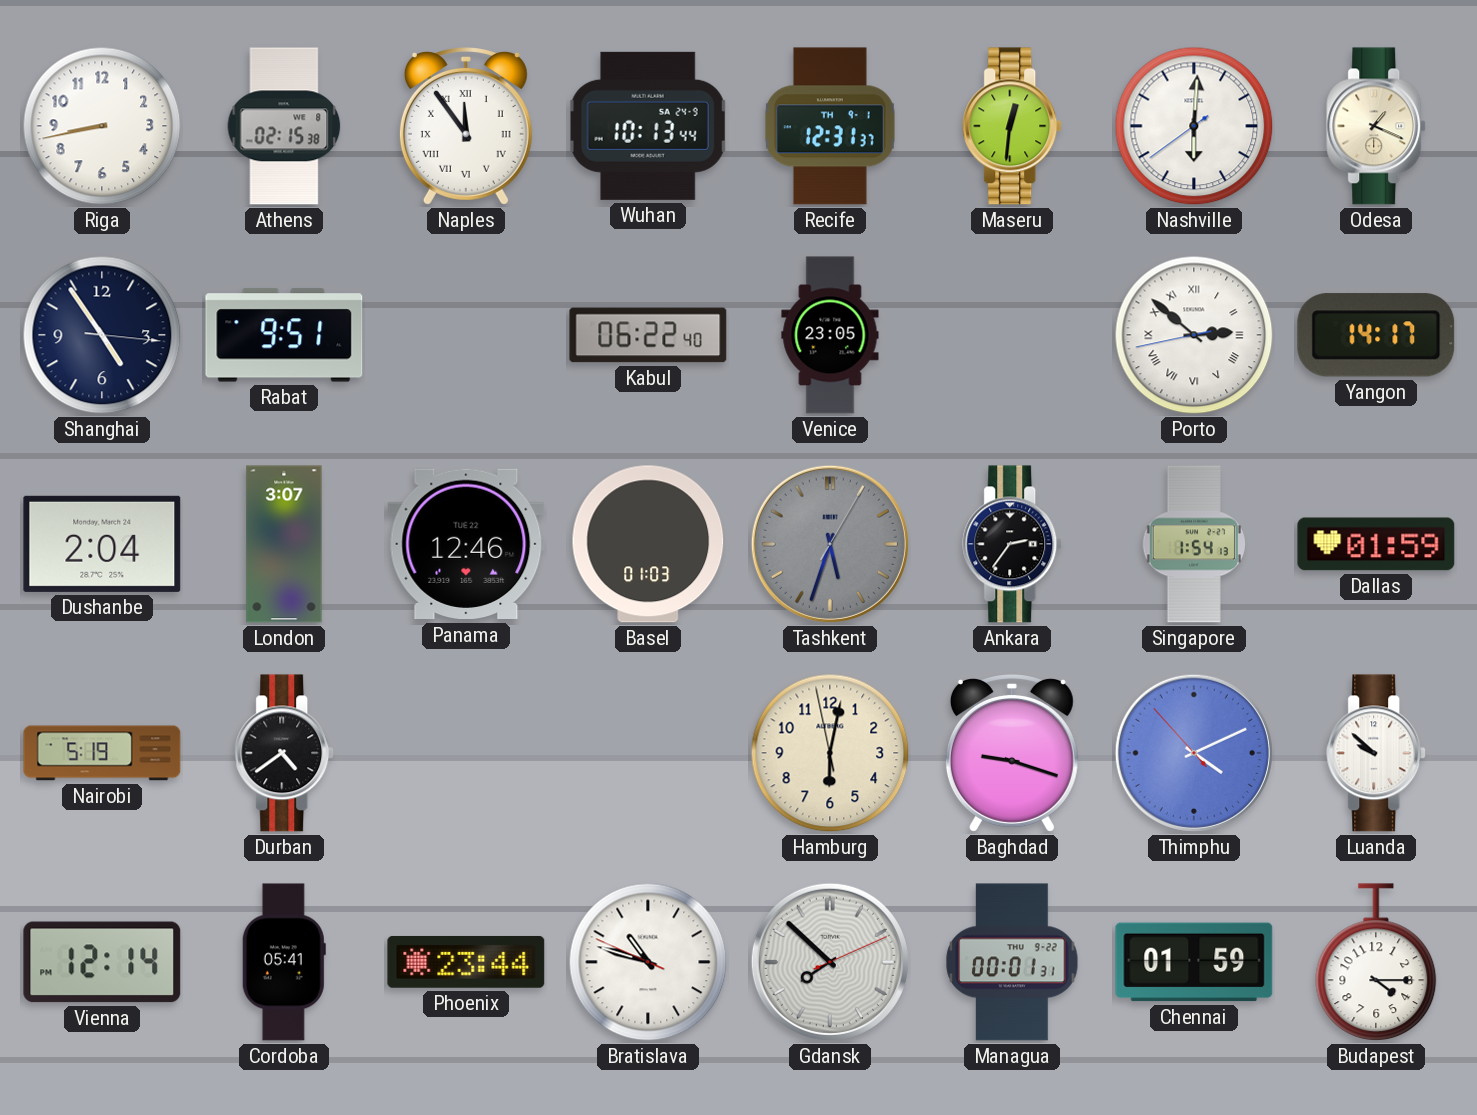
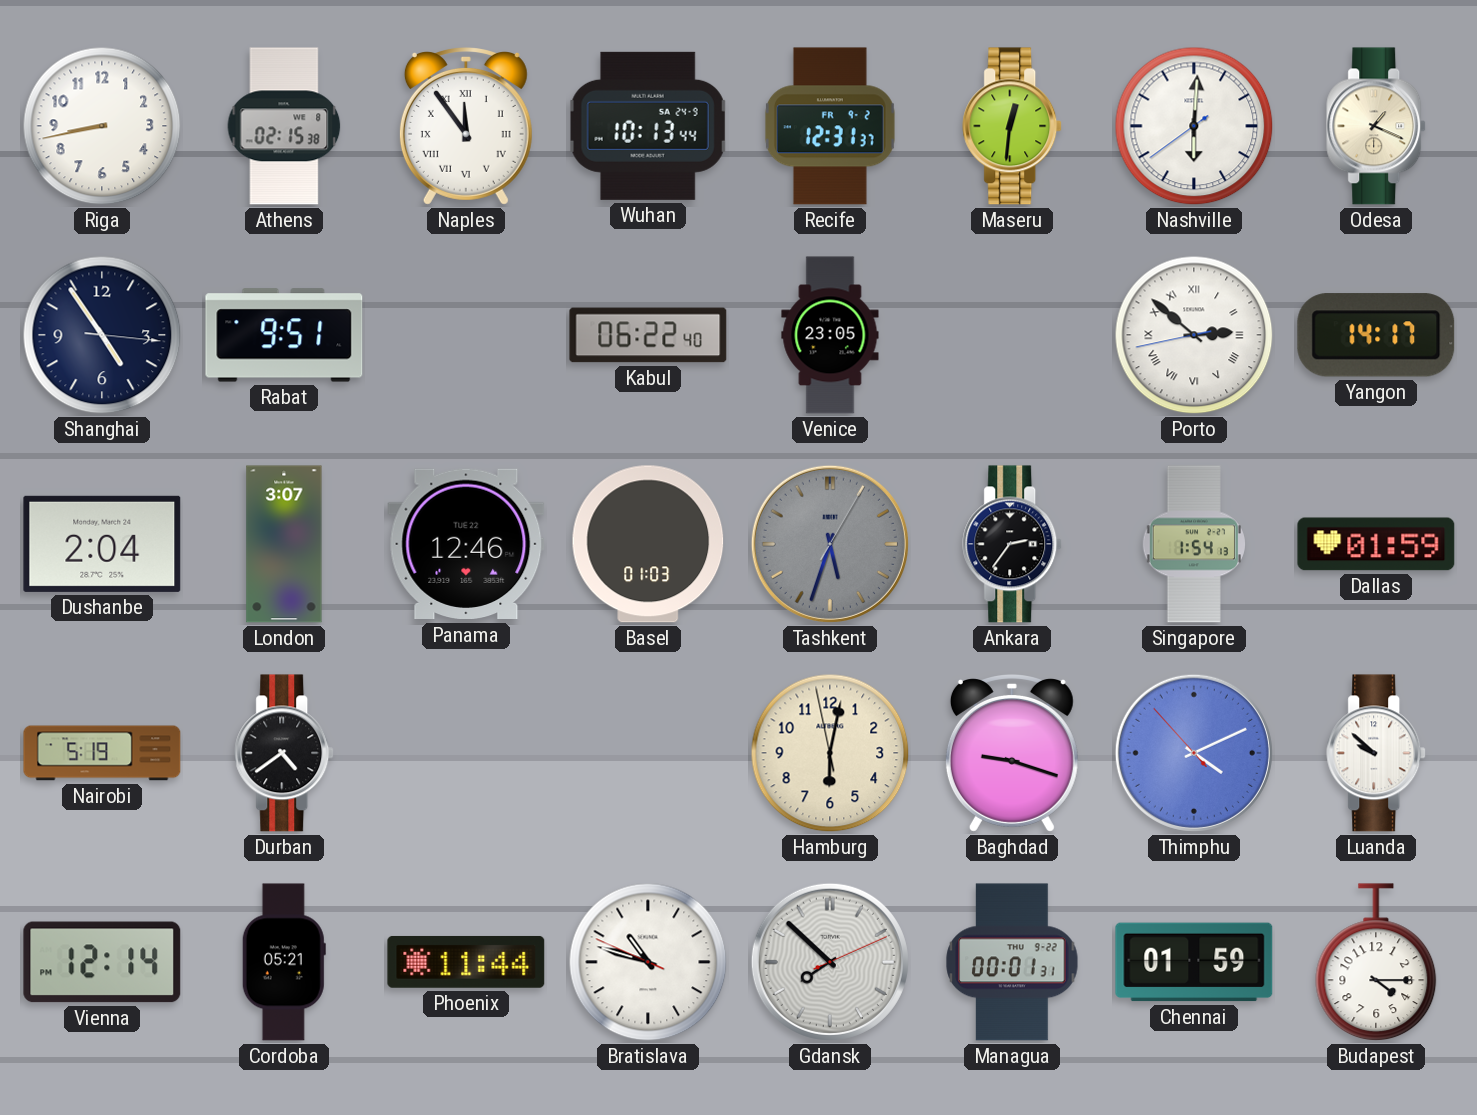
Recife date: TH 9-1 -> FR 9-2
Cordoba: 05:41 -> 05:21
Phoenix: 23:44 -> 11:44
